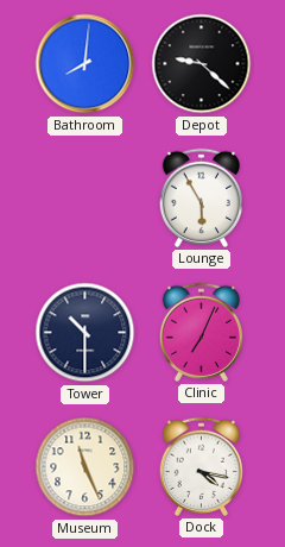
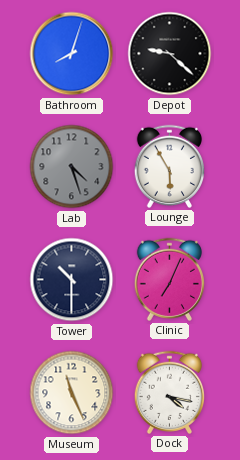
Bathroom: 8:01 -> 8:03
Lab: none -> 4:27
